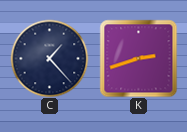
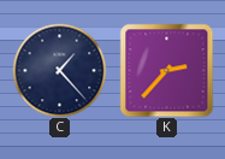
K: 2:42 -> 2:37
